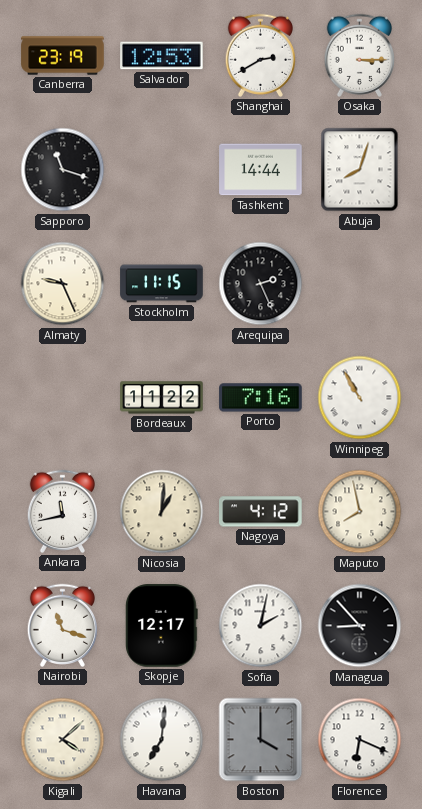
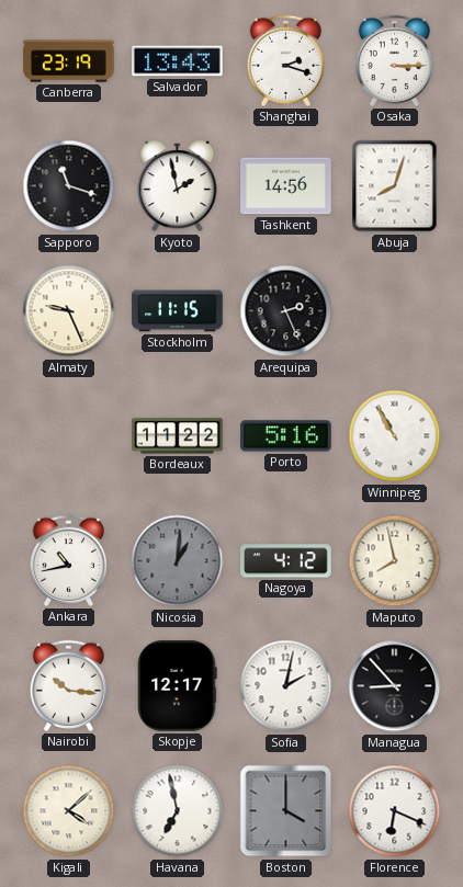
Salvador: 12:53 -> 13:43
Shanghai: 2:40 -> 2:18
Kyoto: none -> 1:58
Tashkent: 14:44 -> 14:56
Porto: 7:16 -> 5:16
Ankara: 11:43 -> 10:43
Nicosia dial: cream -> grey
Nairobi: 11:18 -> 10:16
Havana: 7:01 -> 6:58
